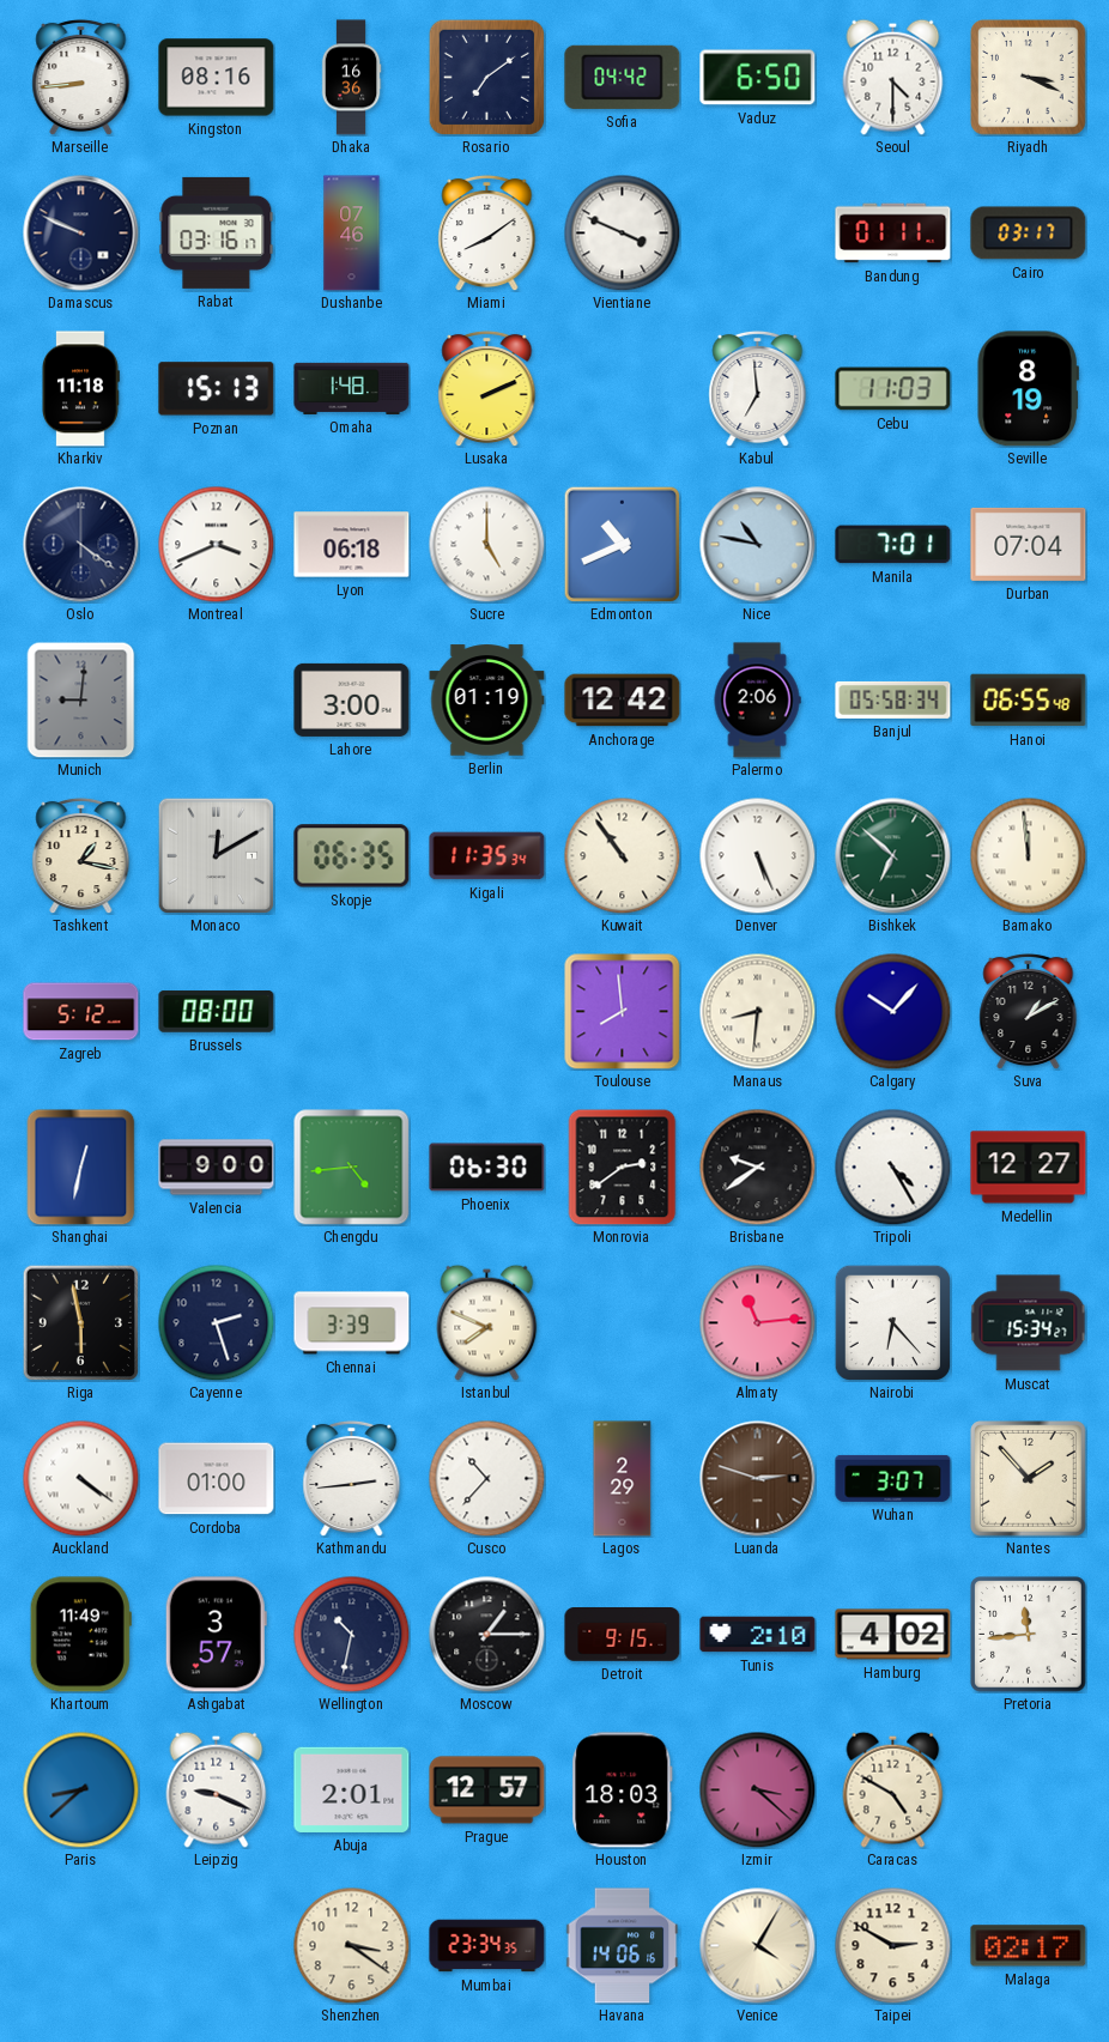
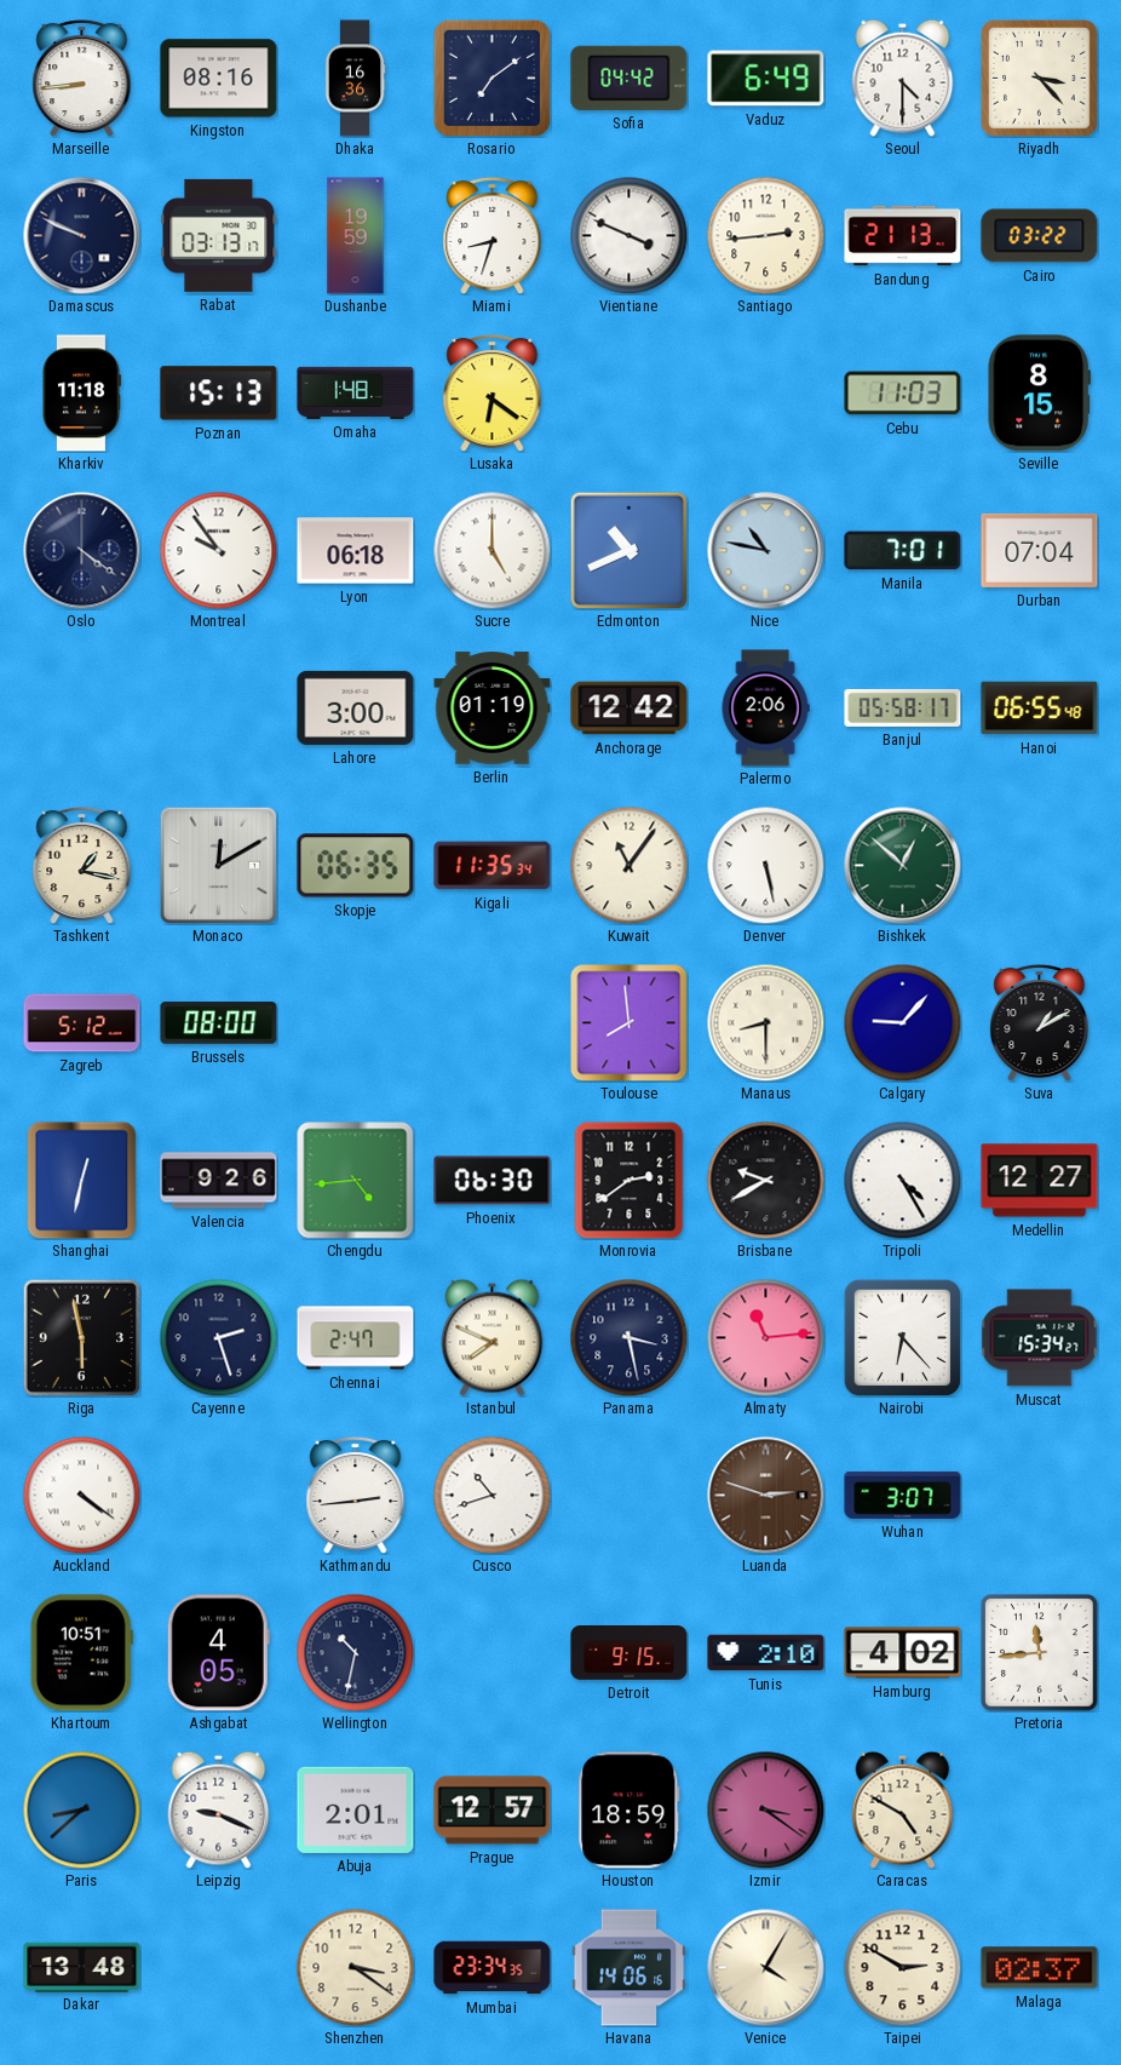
Vaduz: 6:50 -> 6:49
Riyadh: 3:19 -> 3:23
Rabat: 03:16 -> 03:13
Dushanbe: 07:46 -> 19:59
Miami: 8:09 -> 8:33
Santiago: none -> 2:44
Bandung: 01:11 -> 21:13
Cairo: 03:17 -> 03:22
Lusaka: 2:11 -> 6:21
Kabul: 6:59 -> none
Seville: 8:19 -> 8:15
Montreal: 3:41 -> 9:54
Munich: 9:01 -> none
Banjul: 05:58:34 -> 05:58:17
Kuwait: 10:54 -> 11:06
Denver: 5:26 -> 5:28
Bishkek: 6:52 -> 12:52
Bamako: 11:59 -> none
Manaus: 8:31 -> 8:30
Calgary: 10:07 -> 9:07
Valencia: 9:00 -> 9:26
Brisbane: 9:39 -> 9:40
Chennai: 3:39 -> 2:47
Panama: none -> 3:28
Cordoba: 01:00 -> none
Cusco: 10:37 -> 10:42
Lagos: 2:29 -> none
Nantes: 1:53 -> none
Khartoum: 11:49 -> 10:51
Ashgabat: 3:57 -> 4:05
Moscow: 1:15 -> none
Houston: 18:03 -> 18:59
Izmir: 3:22 -> 3:21
Dakar: none -> 13:48
Malaga: 02:17 -> 02:37
